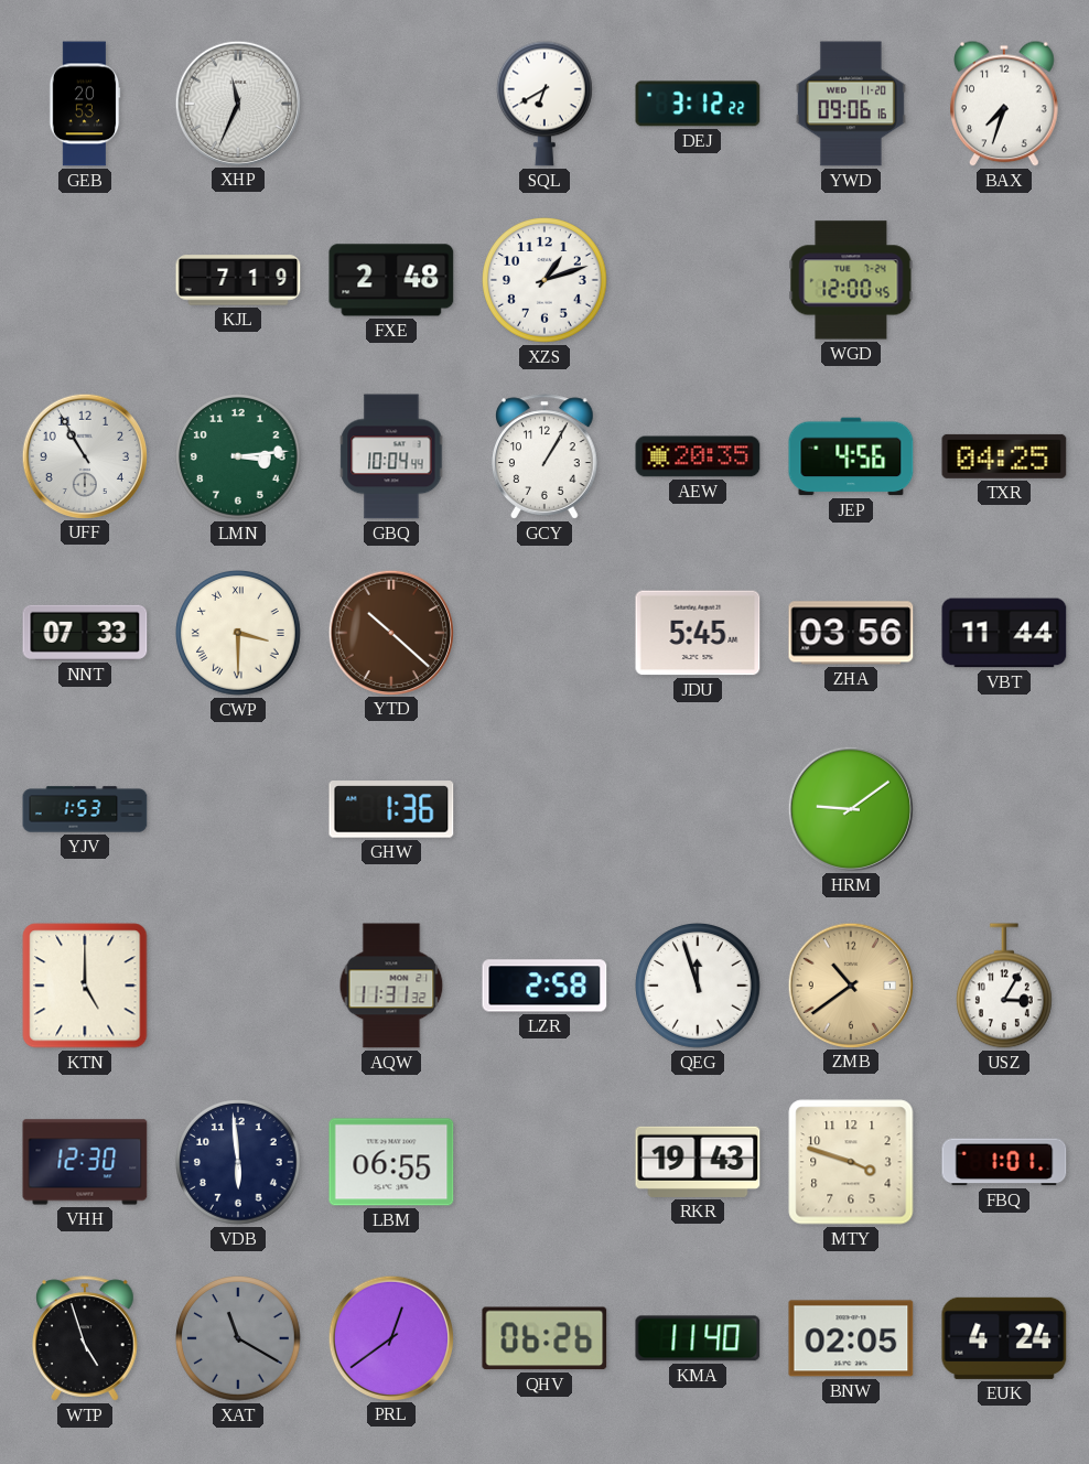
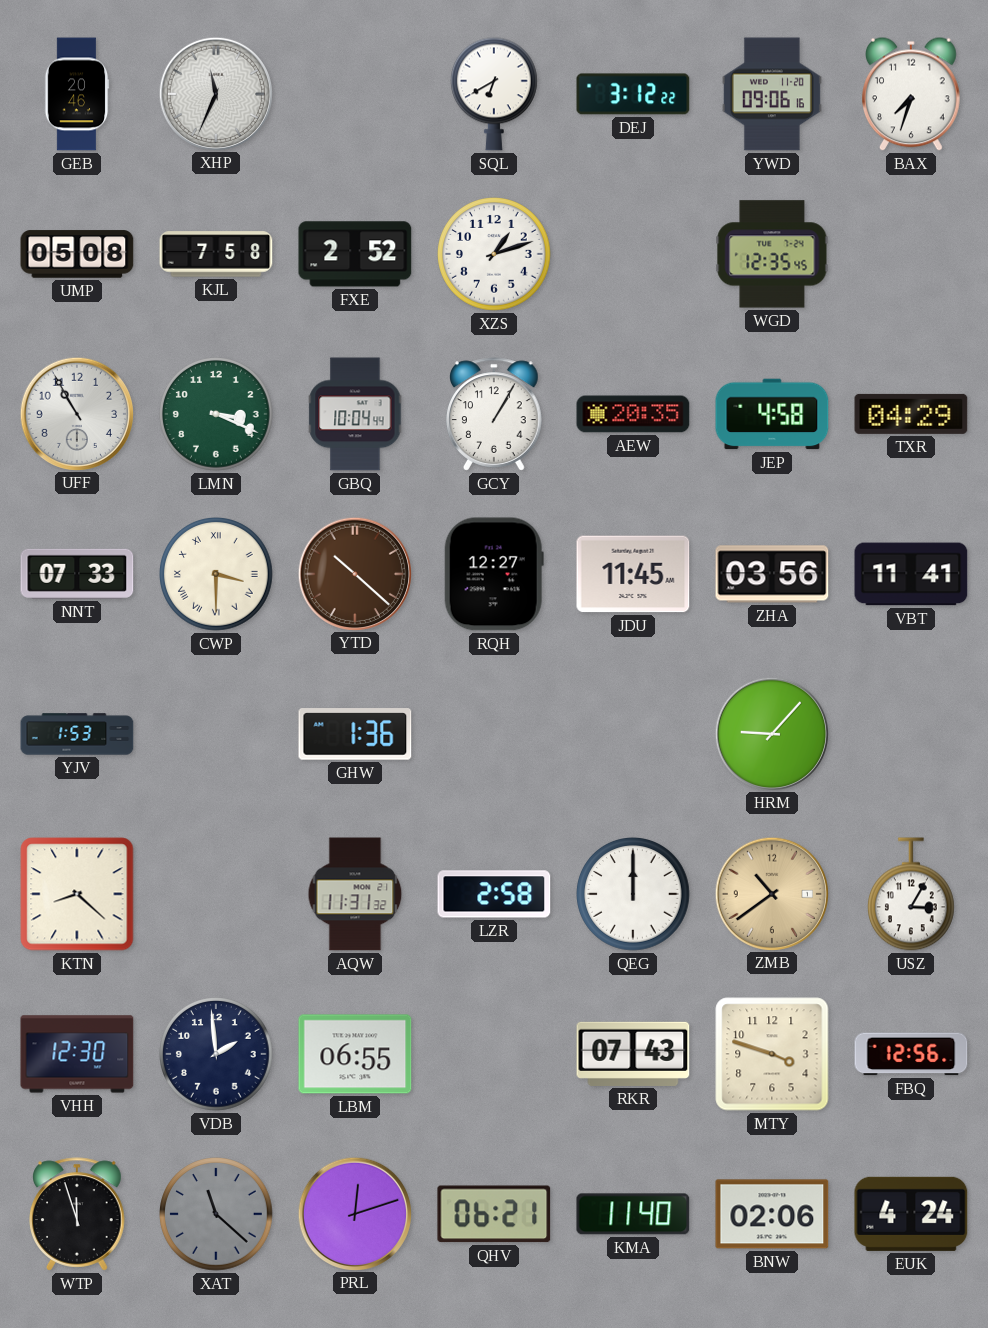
GEB: 20:53 -> 20:46
UMP: none -> 05:08
KJL: 7:19 -> 7:58
FXE: 2:48 -> 2:52
WGD: 12:00 -> 12:35
LMN: 3:14 -> 3:19
JEP: 4:56 -> 4:58
TXR: 04:25 -> 04:29
RQH: none -> 12:27
JDU: 5:45 -> 11:45
VBT: 11:44 -> 11:41
HRM: 9:09 -> 9:07
KTN: 5:00 -> 8:22
QEG: 11:57 -> 12:00
VDB: 5:59 -> 1:59
RKR: 19:43 -> 07:43
FBQ: 1:01 -> 12:56
WTP: 4:57 -> 11:57
XAT: 11:20 -> 11:22
PRL: 12:39 -> 12:12
QHV: 06:26 -> 06:21
BNW: 02:05 -> 02:06
